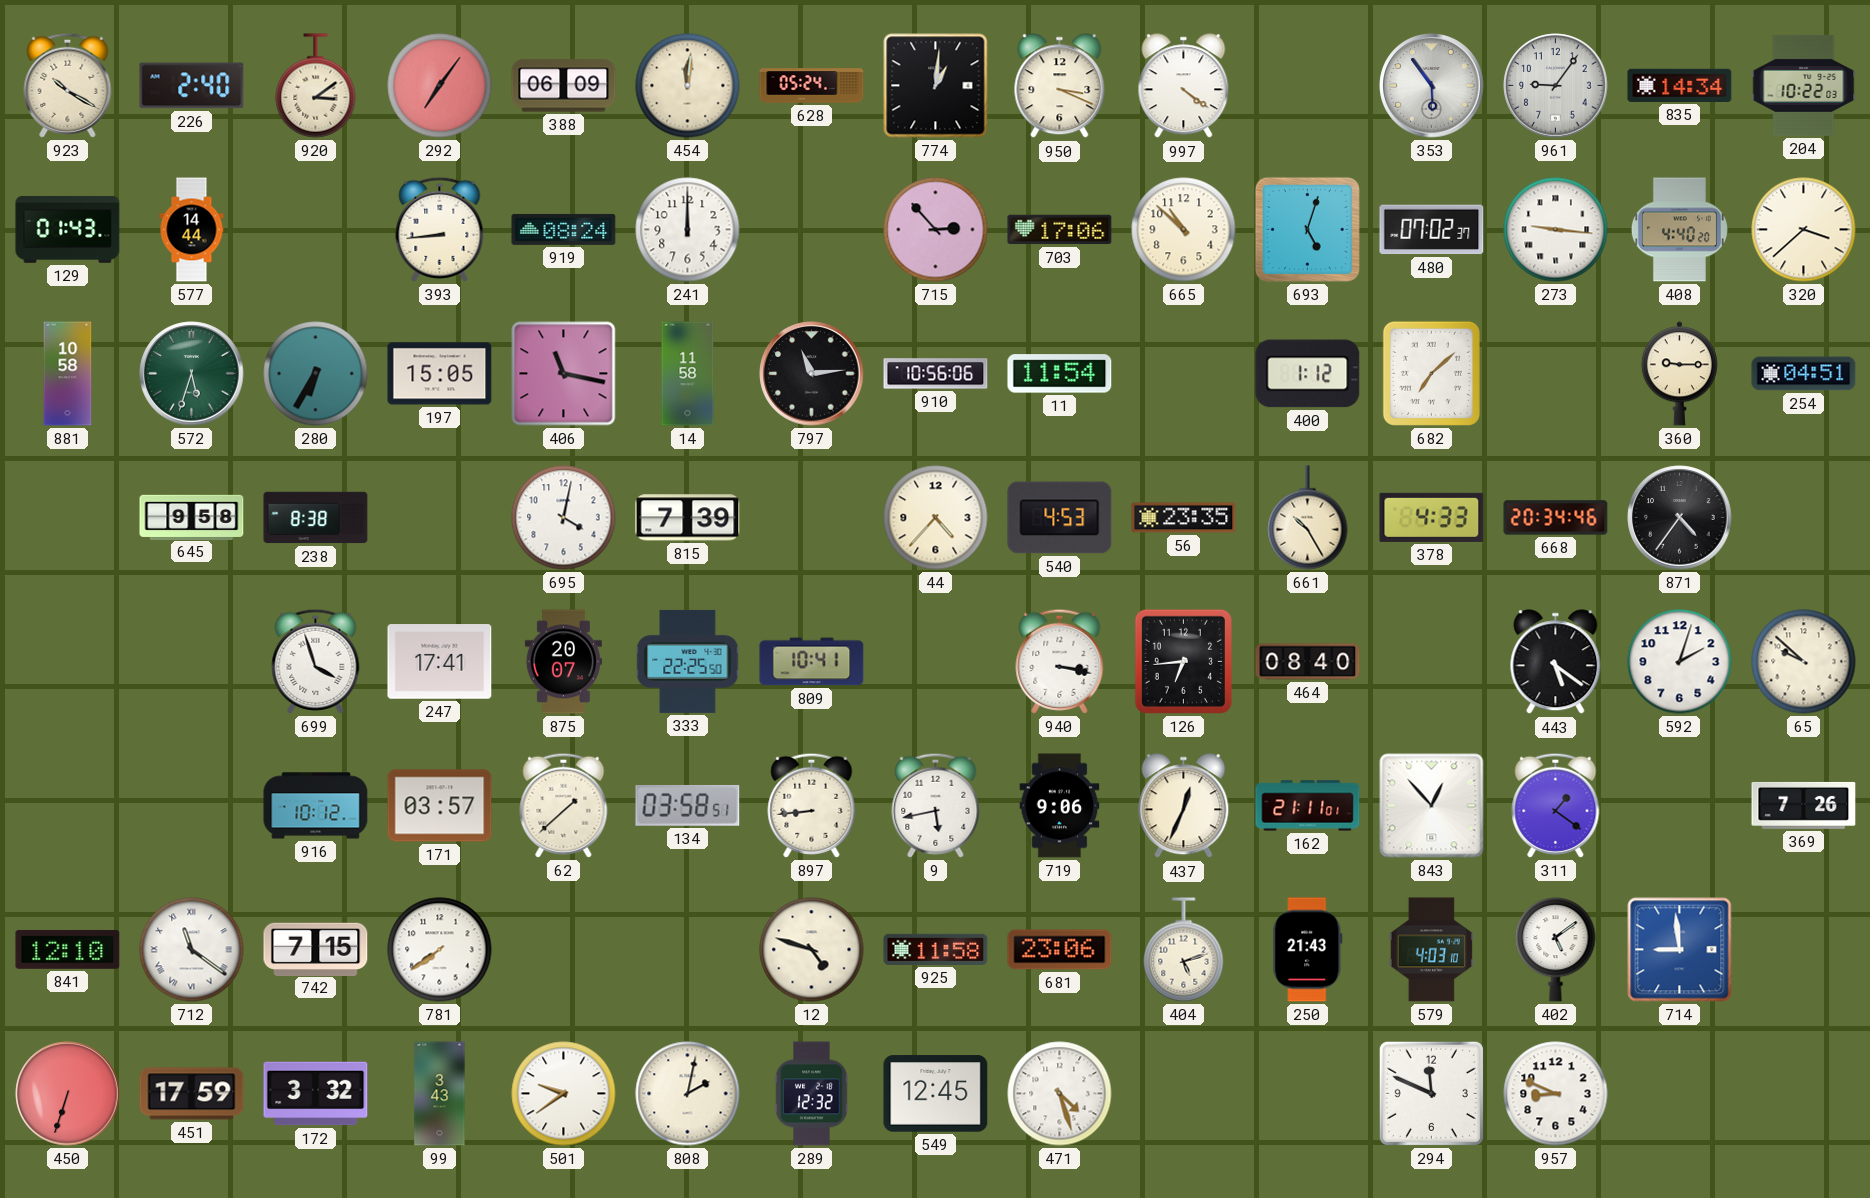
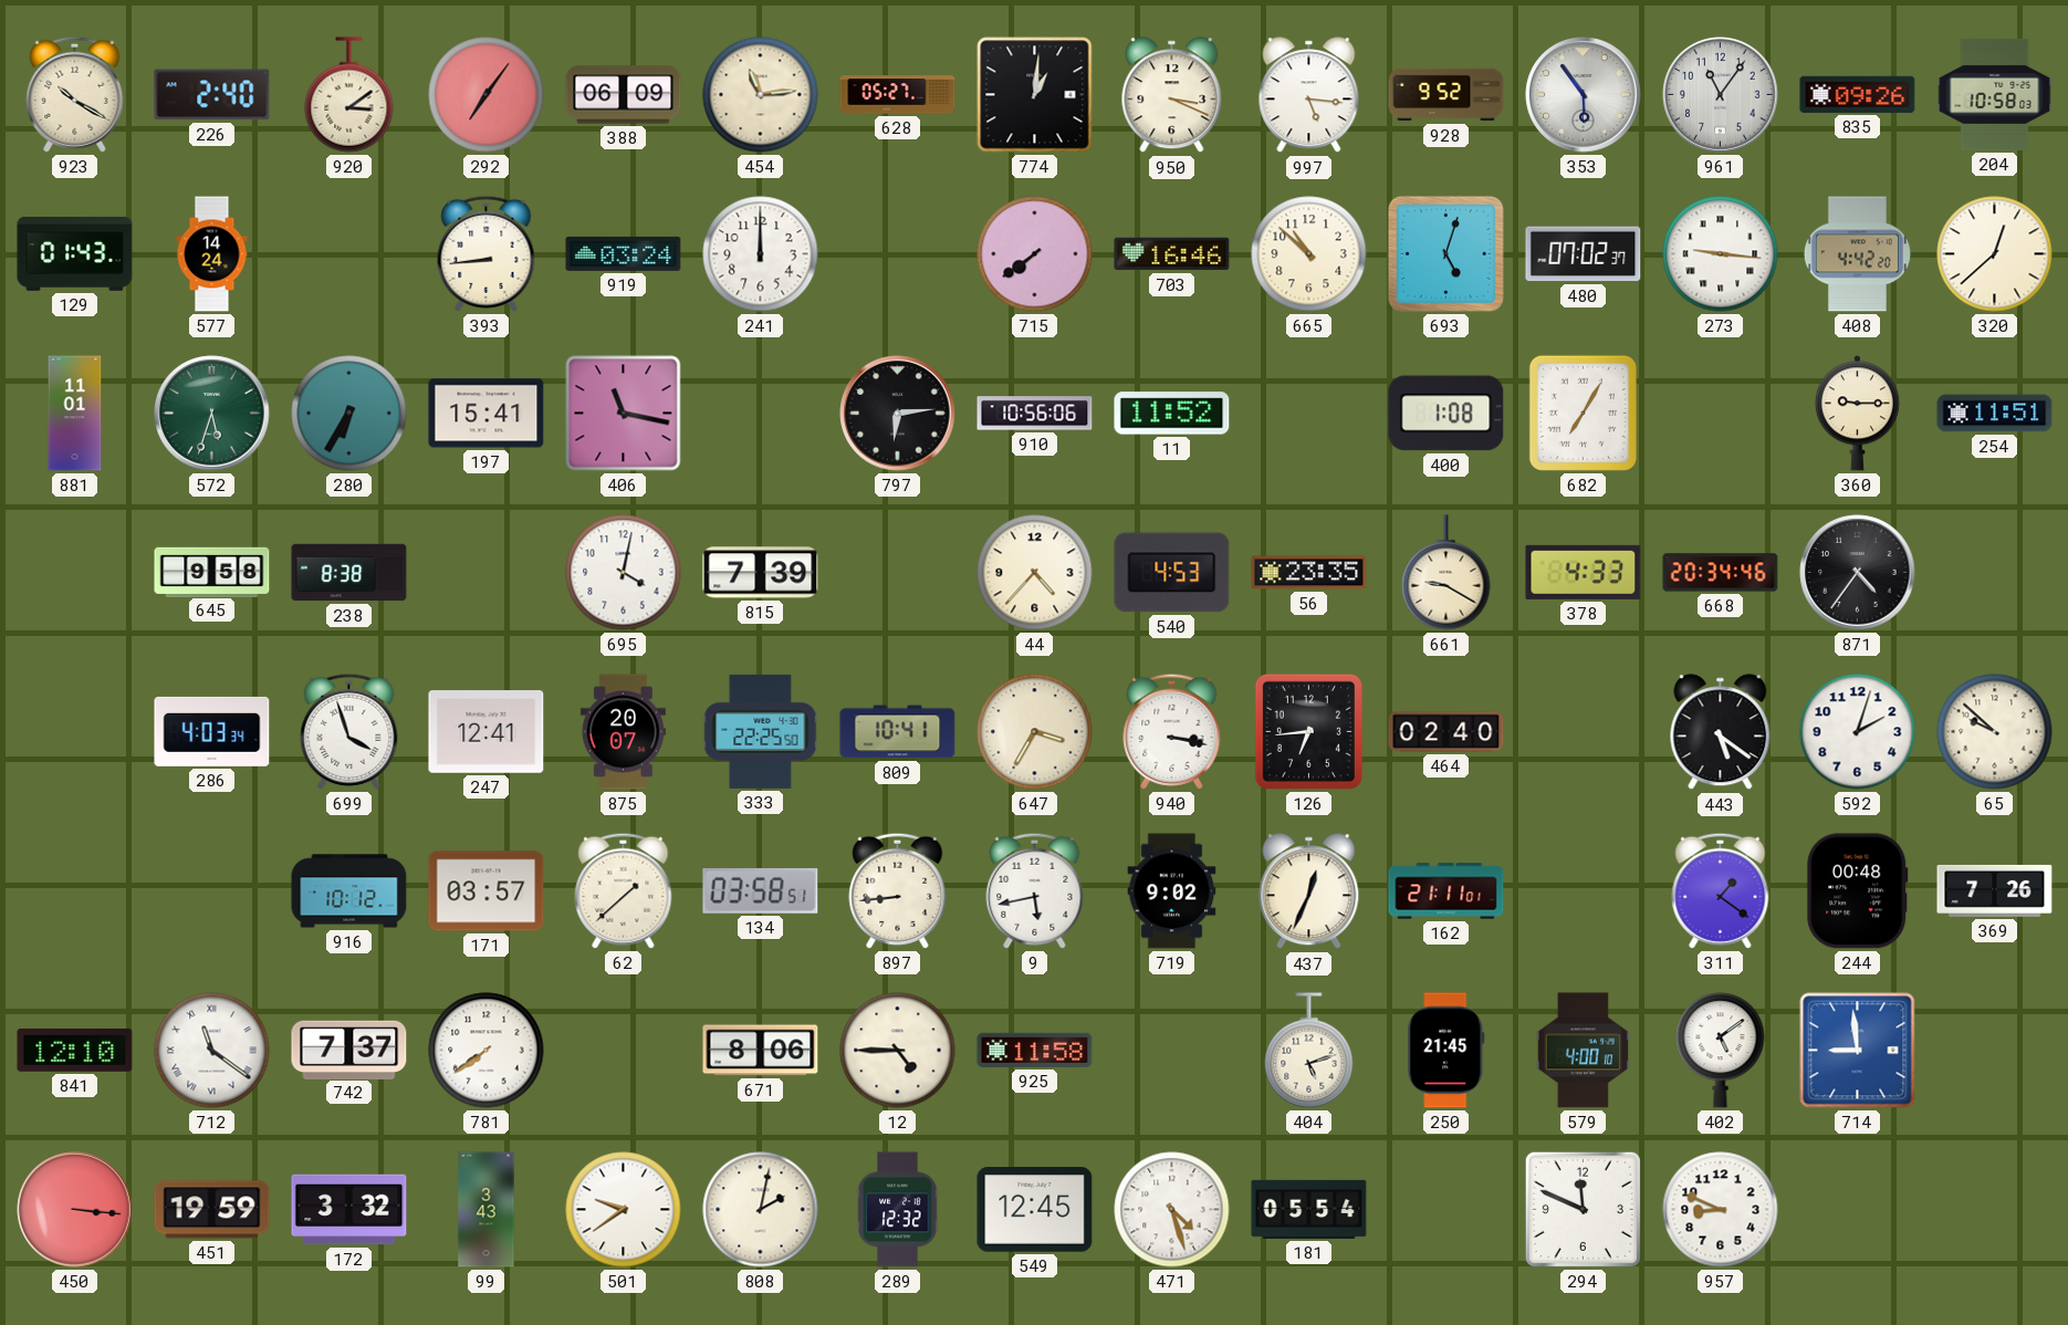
454: 12:01 -> 11:14
628: 05:24 -> 05:27
997: 4:21 -> 5:16
928: none -> 9:52
961: 9:06 -> 11:06
835: 14:34 -> 09:26
204: 10:22 -> 10:58
577: 14:44 -> 14:24
919: 08:24 -> 03:24
715: 2:53 -> 7:39
703: 17:06 -> 16:46
408: 4:40 -> 4:42
320: 3:38 -> 12:38
881: 10:58 -> 11:01
197: 15:05 -> 15:41
14: 11:58 -> none
797: 11:14 -> 6:14
11: 11:54 -> 11:52
400: 1:12 -> 1:08
682: 7:08 -> 7:05
254: 04:51 -> 11:51
661: 10:25 -> 9:20
286: none -> 4:03
247: 17:41 -> 12:41
647: none -> 3:35
464: 08:40 -> 02:40
719: 9:06 -> 9:02
843: 12:53 -> none
244: none -> 00:48
742: 7:15 -> 7:37
671: none -> 8:06
12: 4:48 -> 4:45
681: 23:06 -> none
250: 21:43 -> 21:45
579: 4:03 -> 4:00
450: 6:33 -> 3:16
451: 17:59 -> 19:59
181: none -> 05:54
